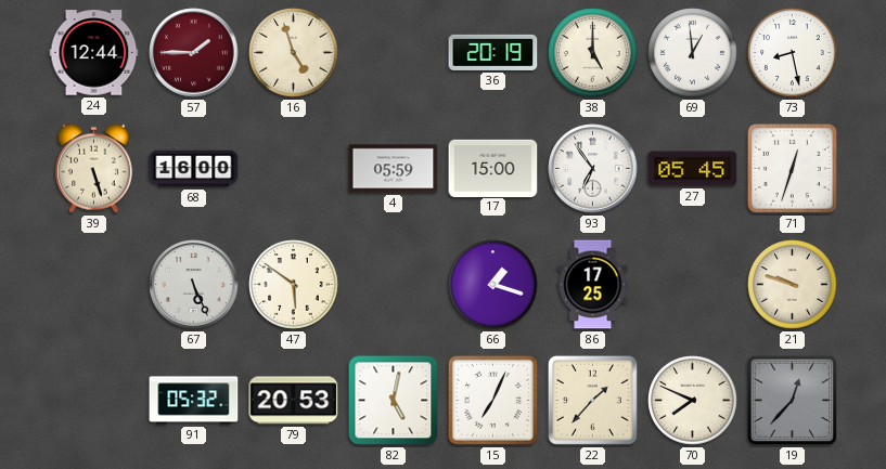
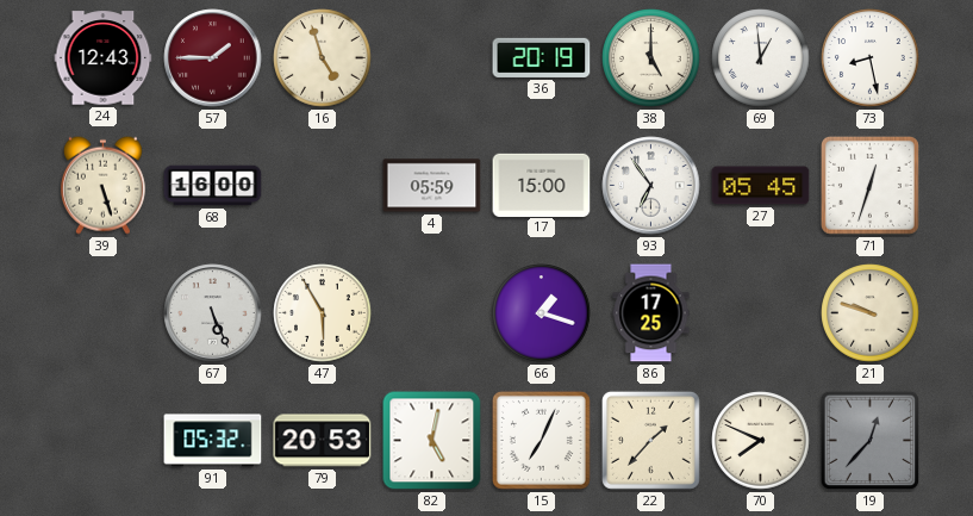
24: 12:44 -> 12:43
47: 5:51 -> 5:55
